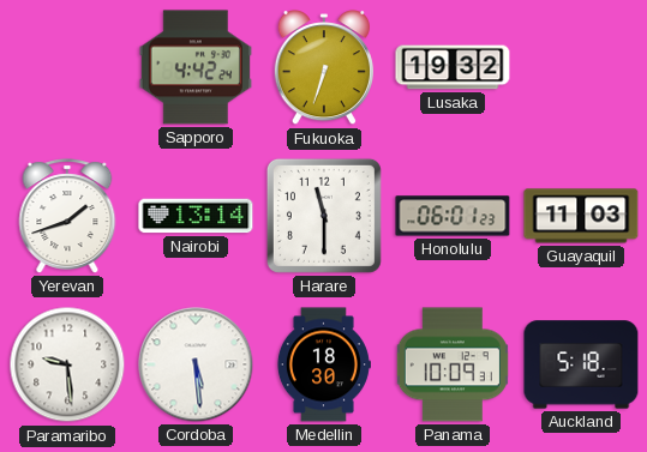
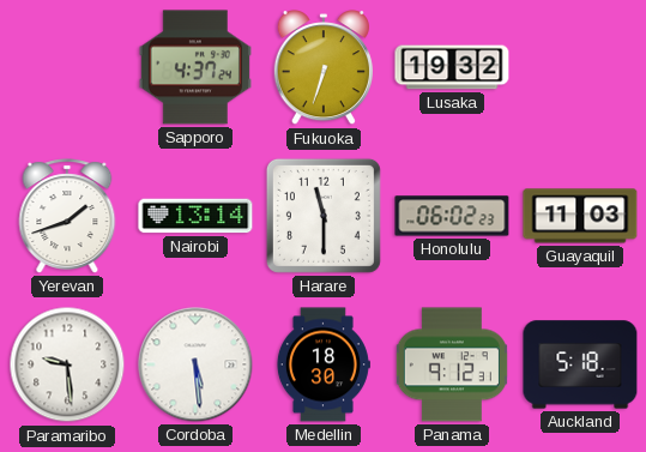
Sapporo: 4:42 -> 4:37
Honolulu: 06:01 -> 06:02
Panama: 10:09 -> 9:12
